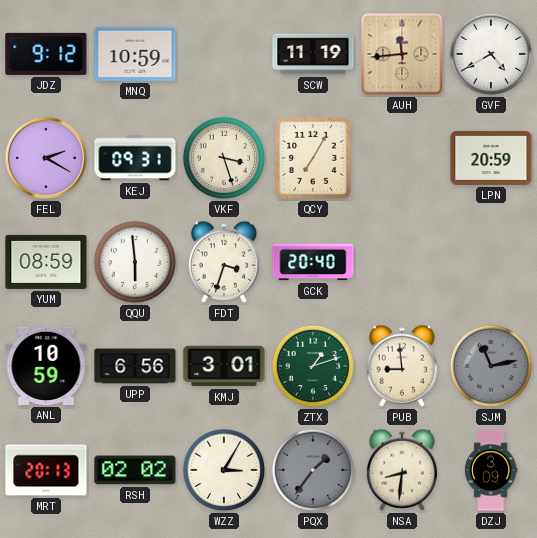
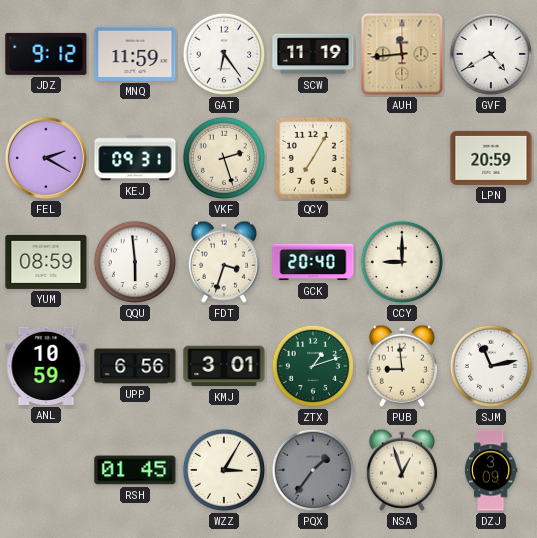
MNQ: 10:59 -> 11:59
GAT: none -> 6:24
VKF: 3:27 -> 2:27
CCY: none -> 9:00
SJM dial: grey -> white
MRT: 20:13 -> none
RSH: 02:02 -> 01:45
NSA: 8:31 -> 12:57
